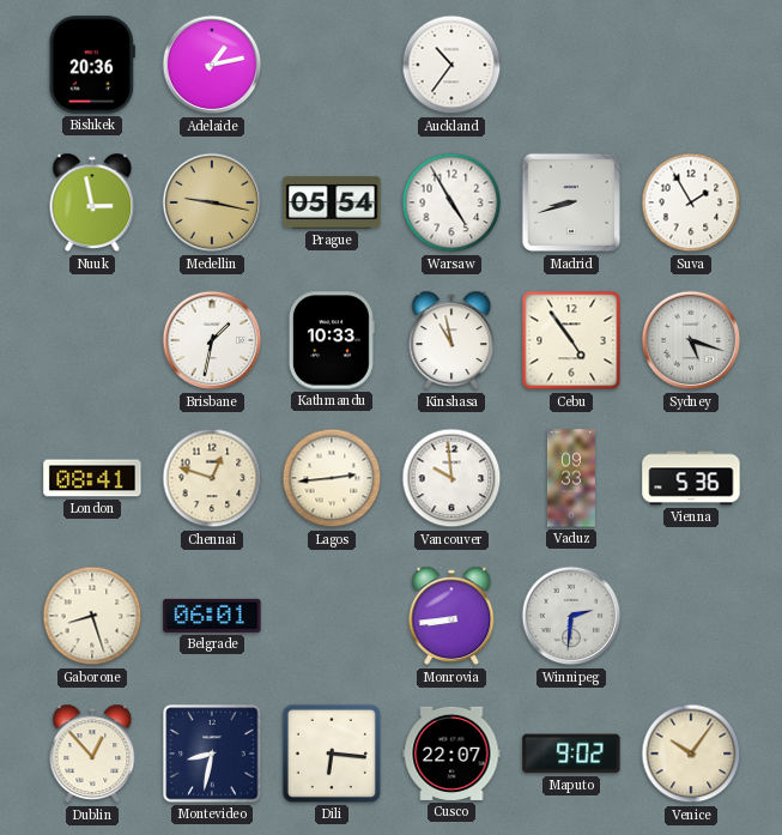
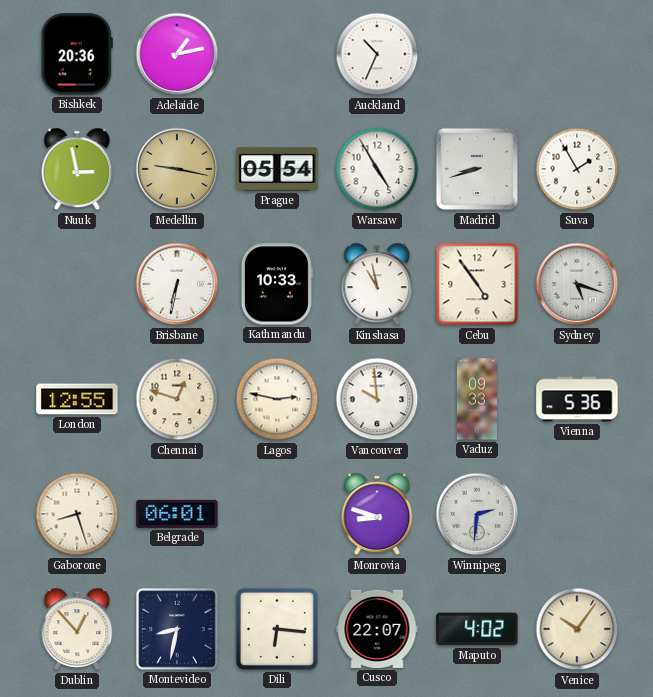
Auckland: 10:36 -> 10:34
Brisbane: 1:32 -> 6:32
London: 08:41 -> 12:55
Lagos: 2:44 -> 2:47
Monrovia: 8:44 -> 8:48
Maputo: 9:02 -> 4:02
